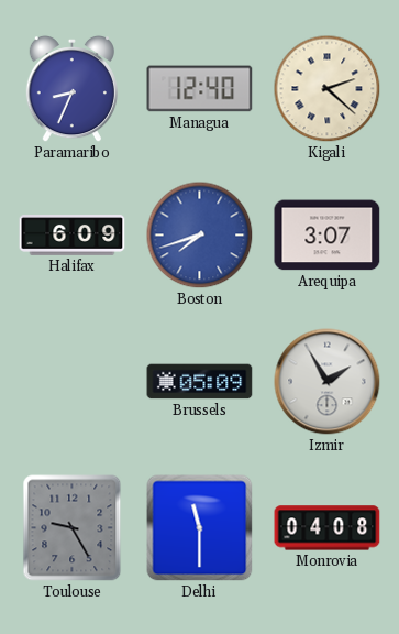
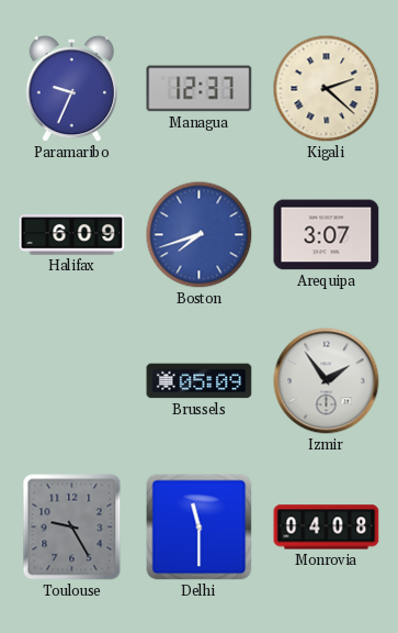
Paramaribo: 8:34 -> 9:34
Managua: 12:40 -> 12:37
Izmir: 1:55 -> 1:54
